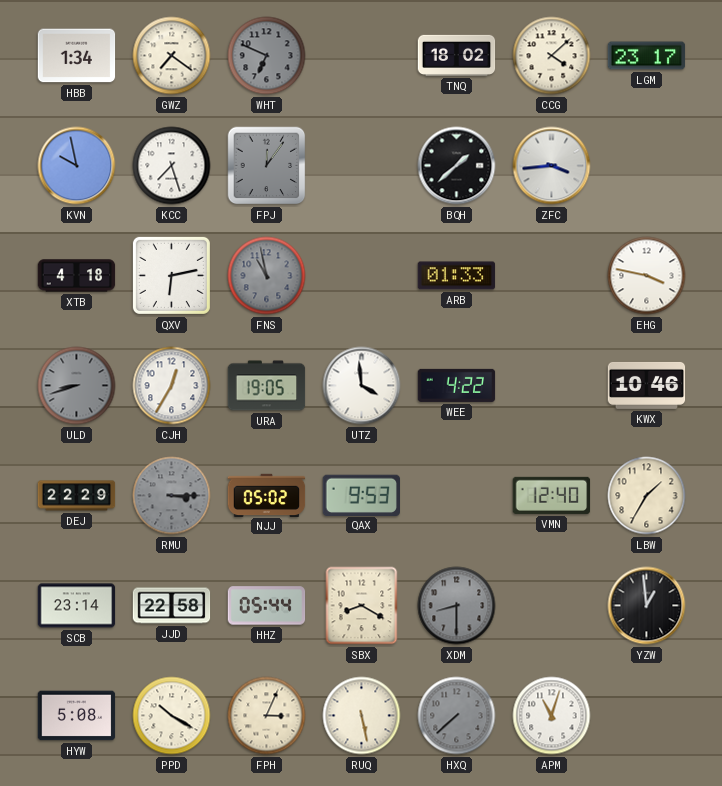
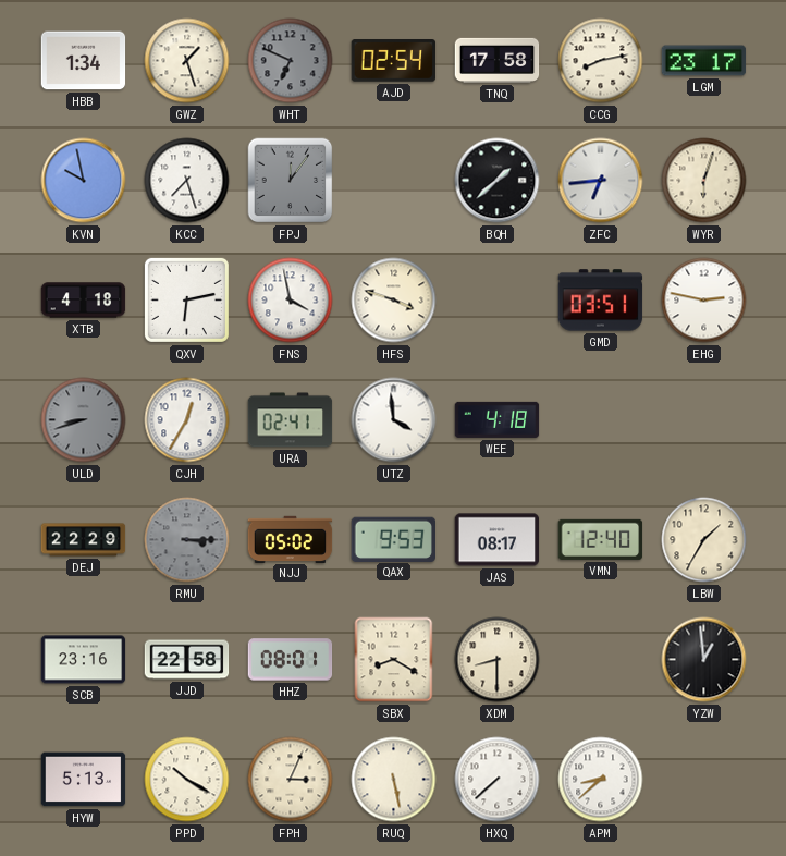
GWZ: 7:21 -> 1:27
AJD: none -> 02:54
TNQ: 18:02 -> 17:58
CCG: 4:08 -> 8:13
ZFC: 3:44 -> 6:44
WYR: none -> 6:03
FNS: 10:58 -> 3:58
FNS dial: grey -> white
HFS: none -> 3:48
ARB: 01:33 -> none
GMD: none -> 03:51
EHG: 3:47 -> 2:47
URA: 19:05 -> 02:41
WEE: 4:22 -> 4:18
KWX: 10:46 -> none
JAS: none -> 08:17
SCB: 23:14 -> 23:16
HHZ: 05:44 -> 08:01
XDM dial: grey -> cream
HYW: 5:08 -> 5:13
HXQ dial: grey -> white
APM: 11:03 -> 8:38
